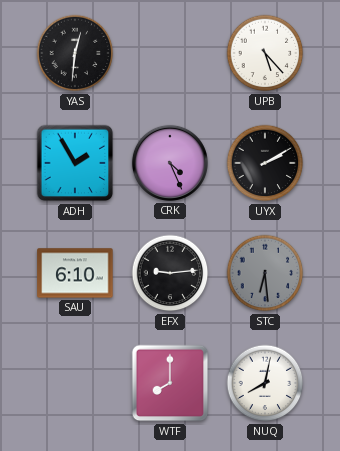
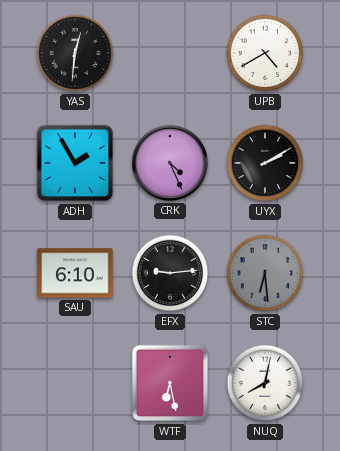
UPB: 5:23 -> 4:40
WTF: 8:00 -> 6:28
